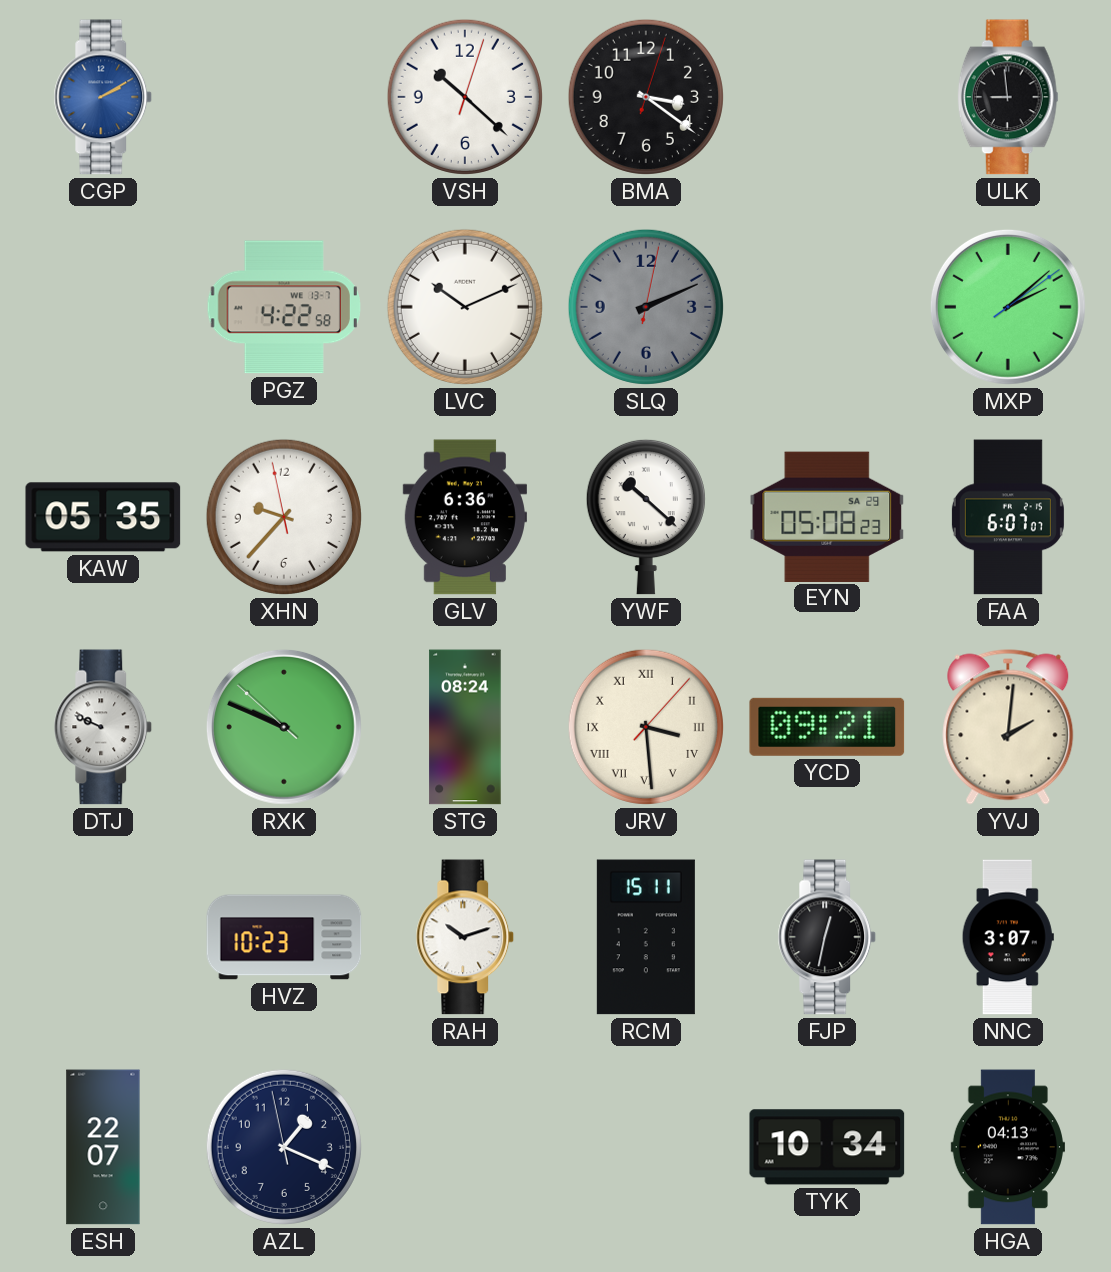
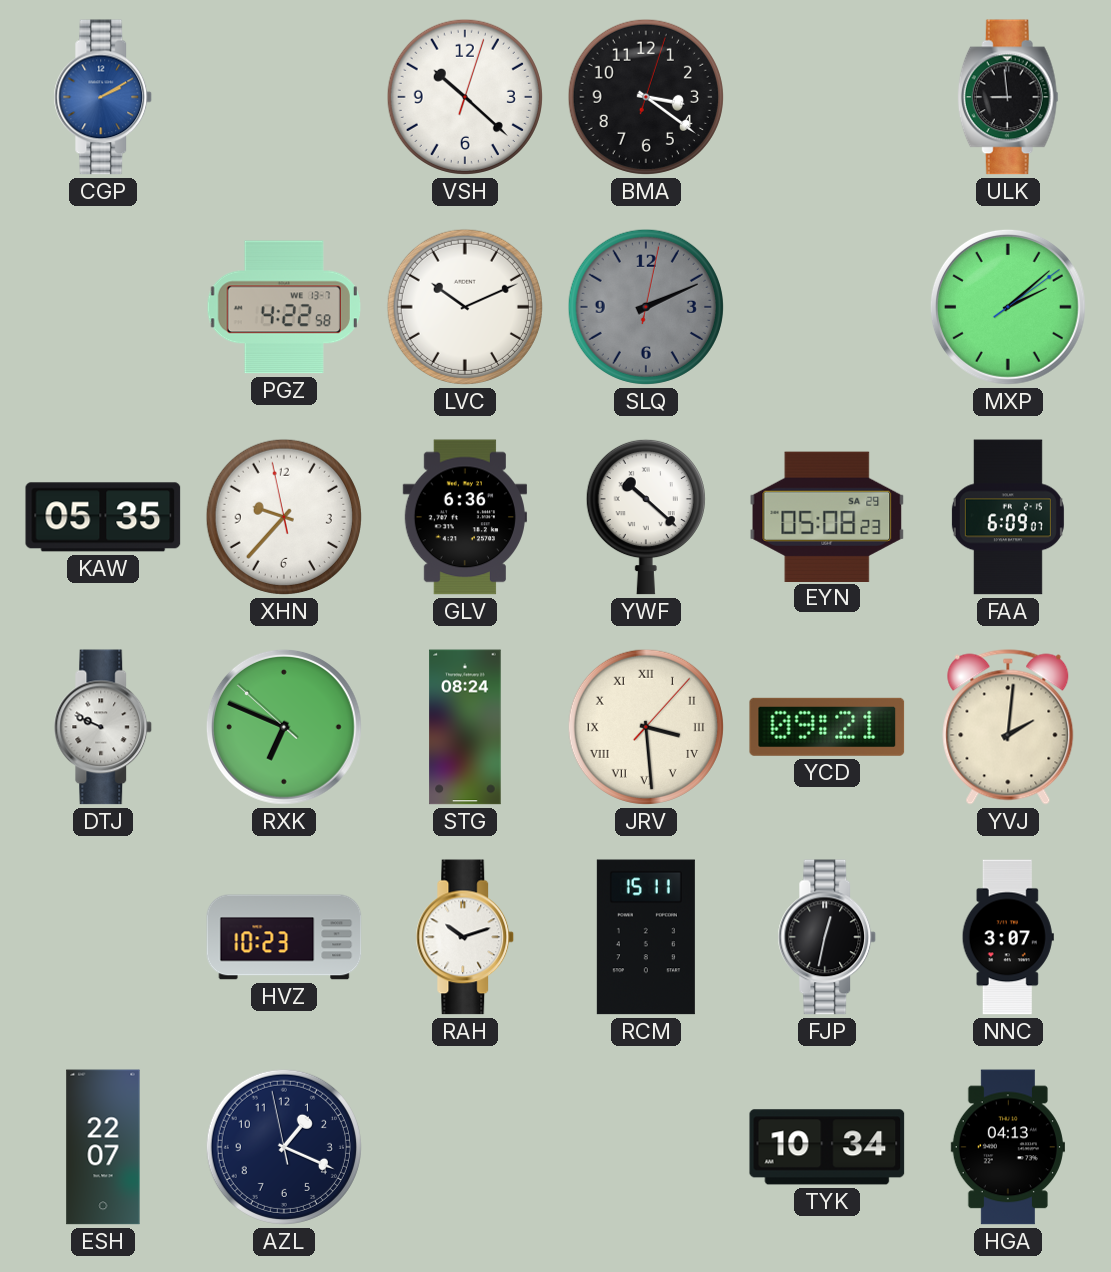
FAA: 6:07 -> 6:09
RXK: 9:48 -> 6:48
